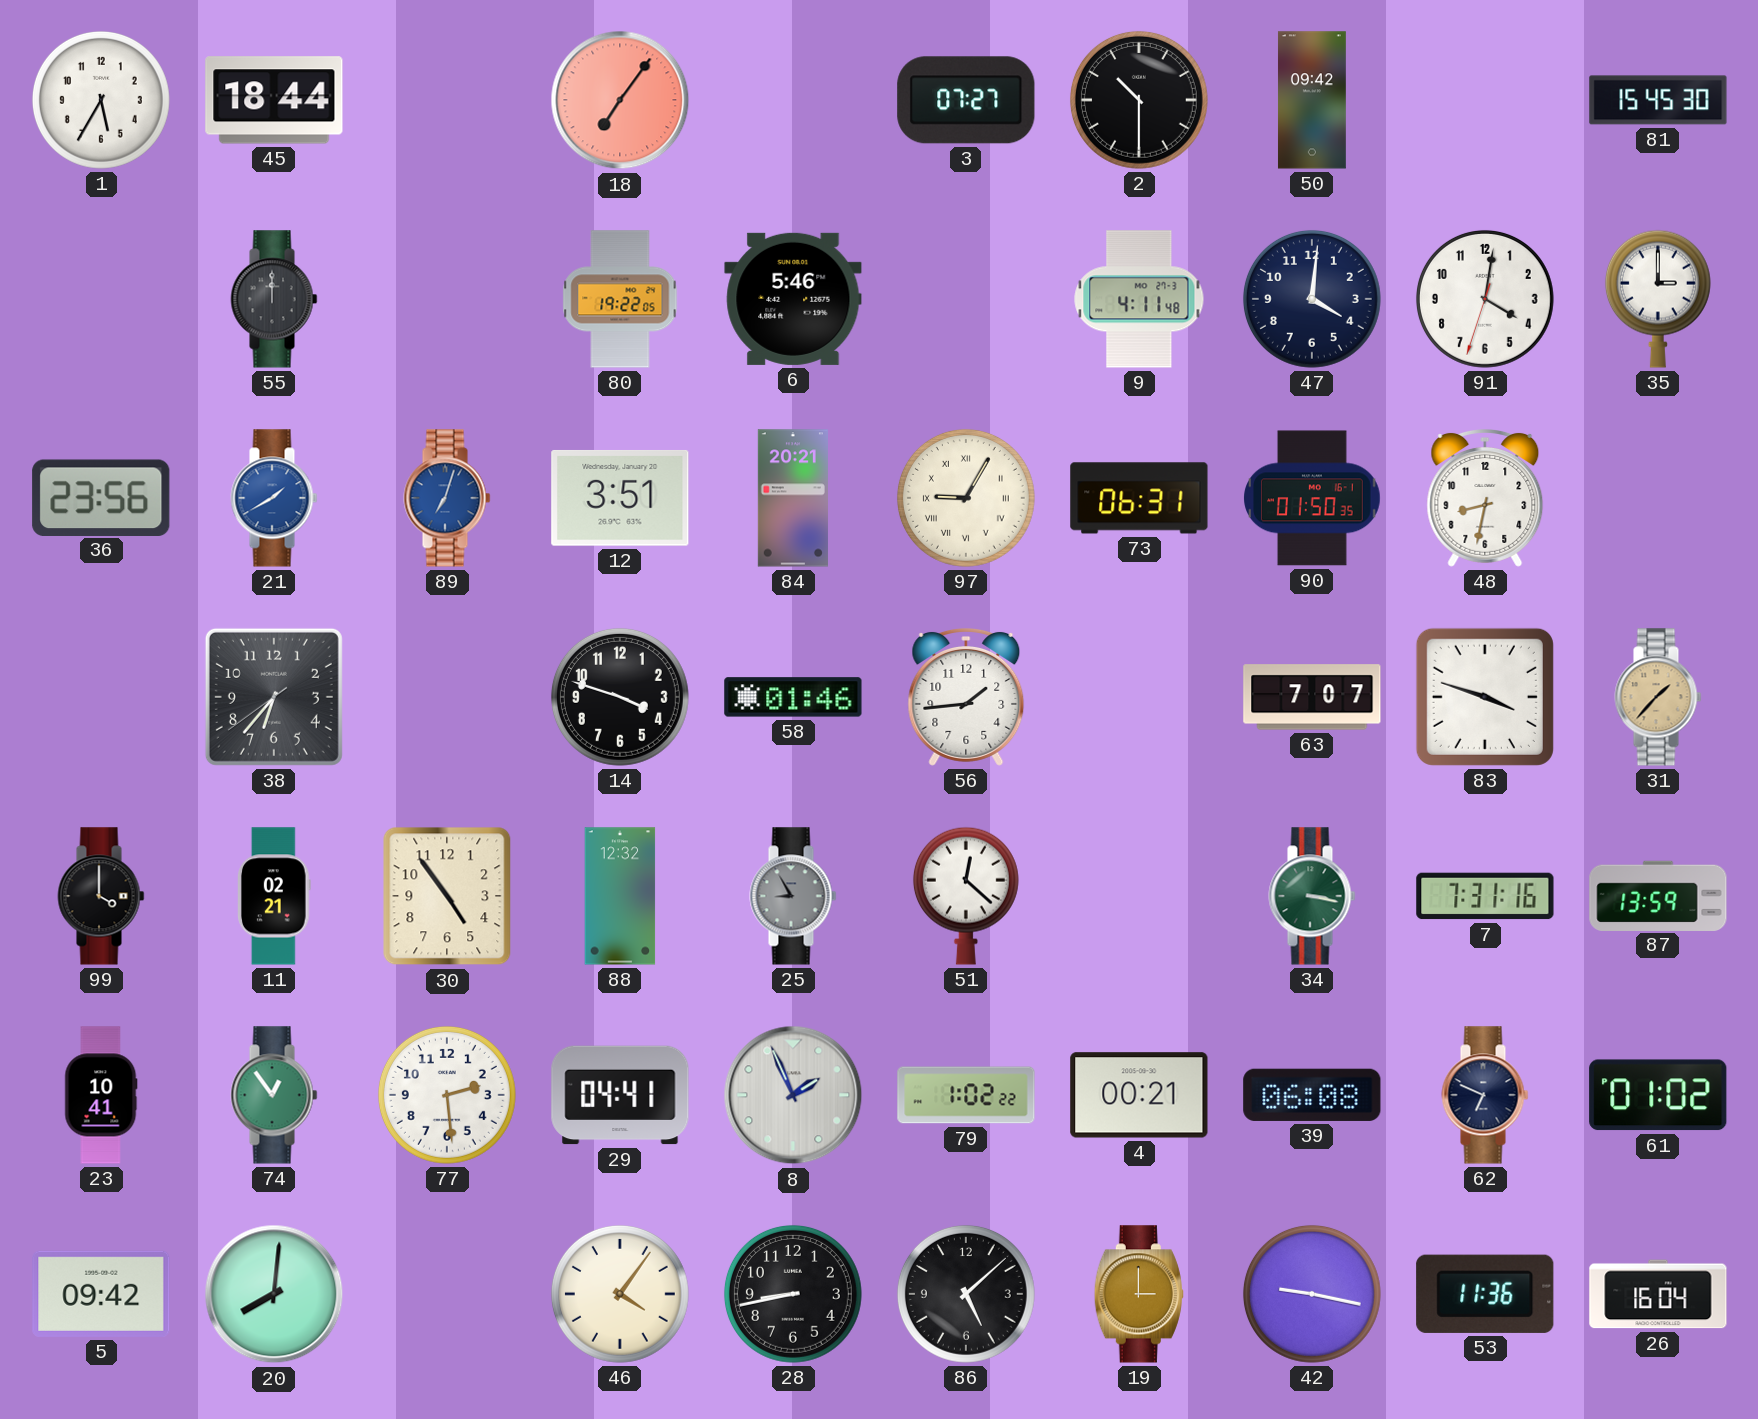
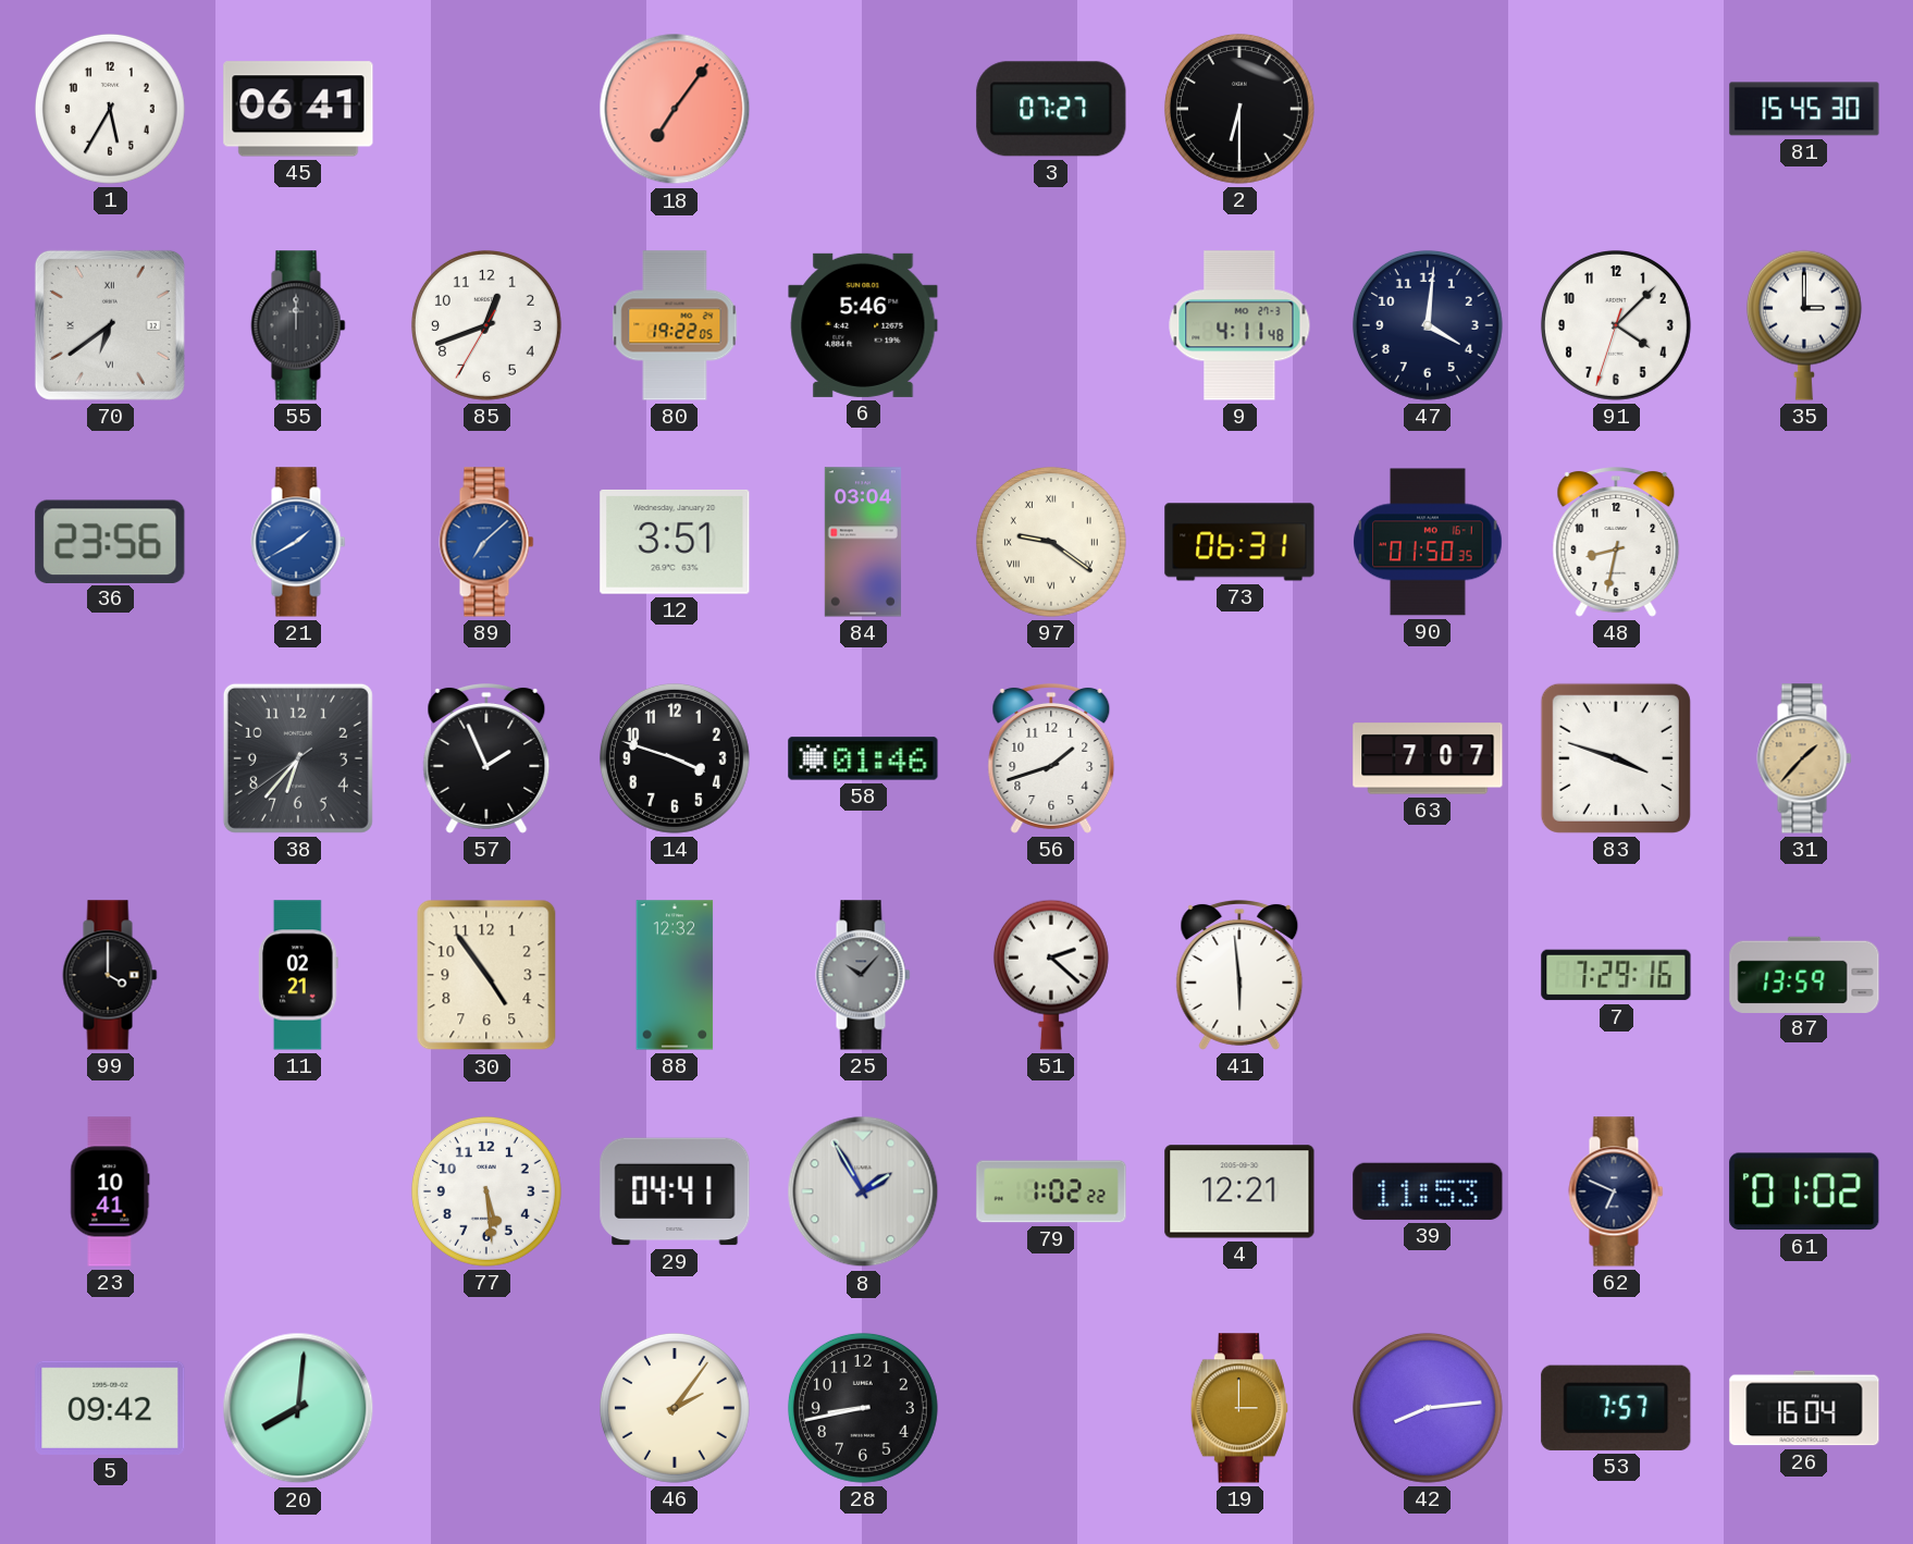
45: 18:44 -> 06:41
2: 10:30 -> 6:30
50: 09:42 -> none
70: none -> 6:39
85: none -> 12:41
91: 4:01 -> 4:07
89: 7:03 -> 7:08
84: 20:21 -> 03:04
97: 9:05 -> 9:21
57: none -> 1:56
56: 1:44 -> 1:42
25: 8:55 -> 10:07
51: 12:22 -> 2:22
41: none -> 5:59
34: 3:17 -> none
7: 7:31 -> 7:29
74: 12:54 -> none
77: 2:29 -> 5:29
8: 1:56 -> 1:55
4: 00:21 -> 12:21
39: 06:08 -> 11:53
46: 4:06 -> 2:06
86: 5:08 -> none
42: 9:17 -> 8:14
53: 11:36 -> 7:57
